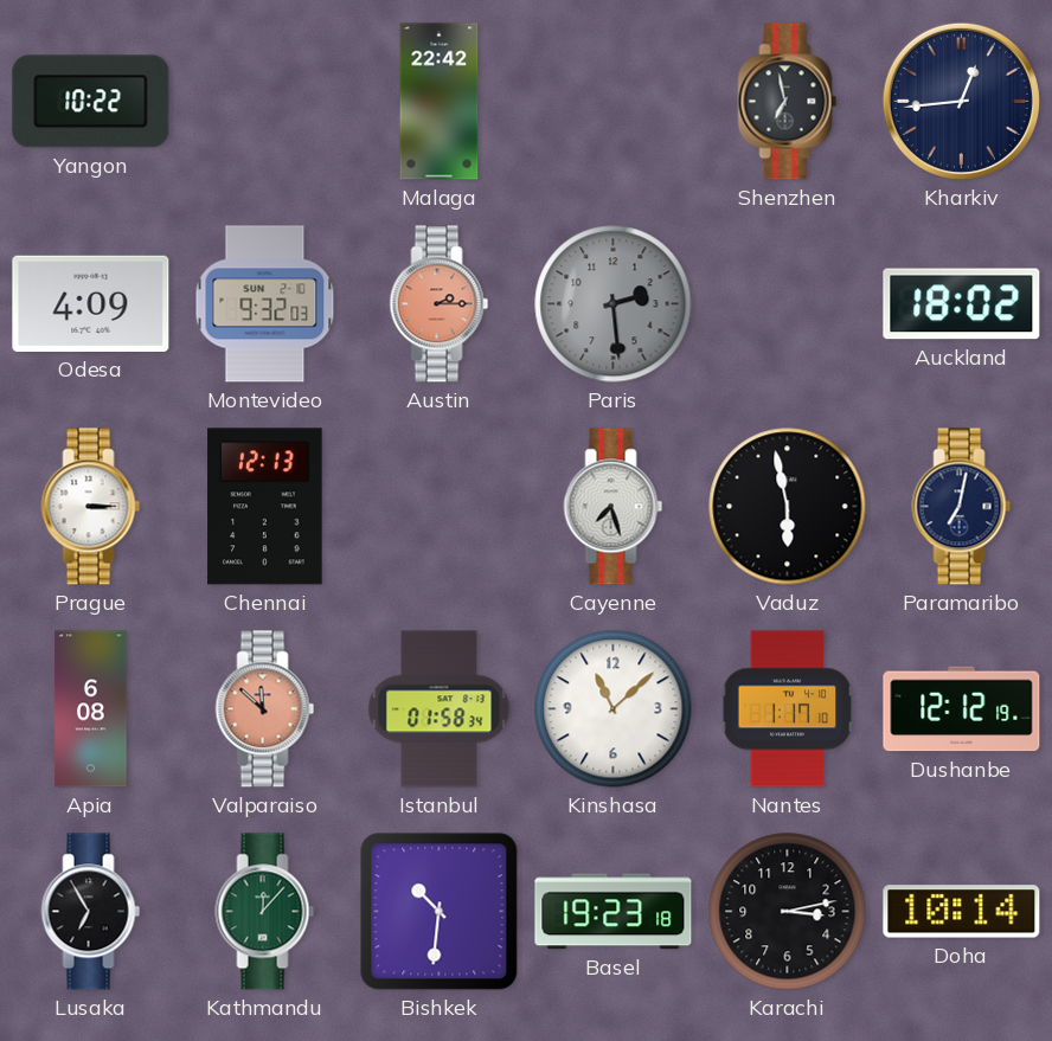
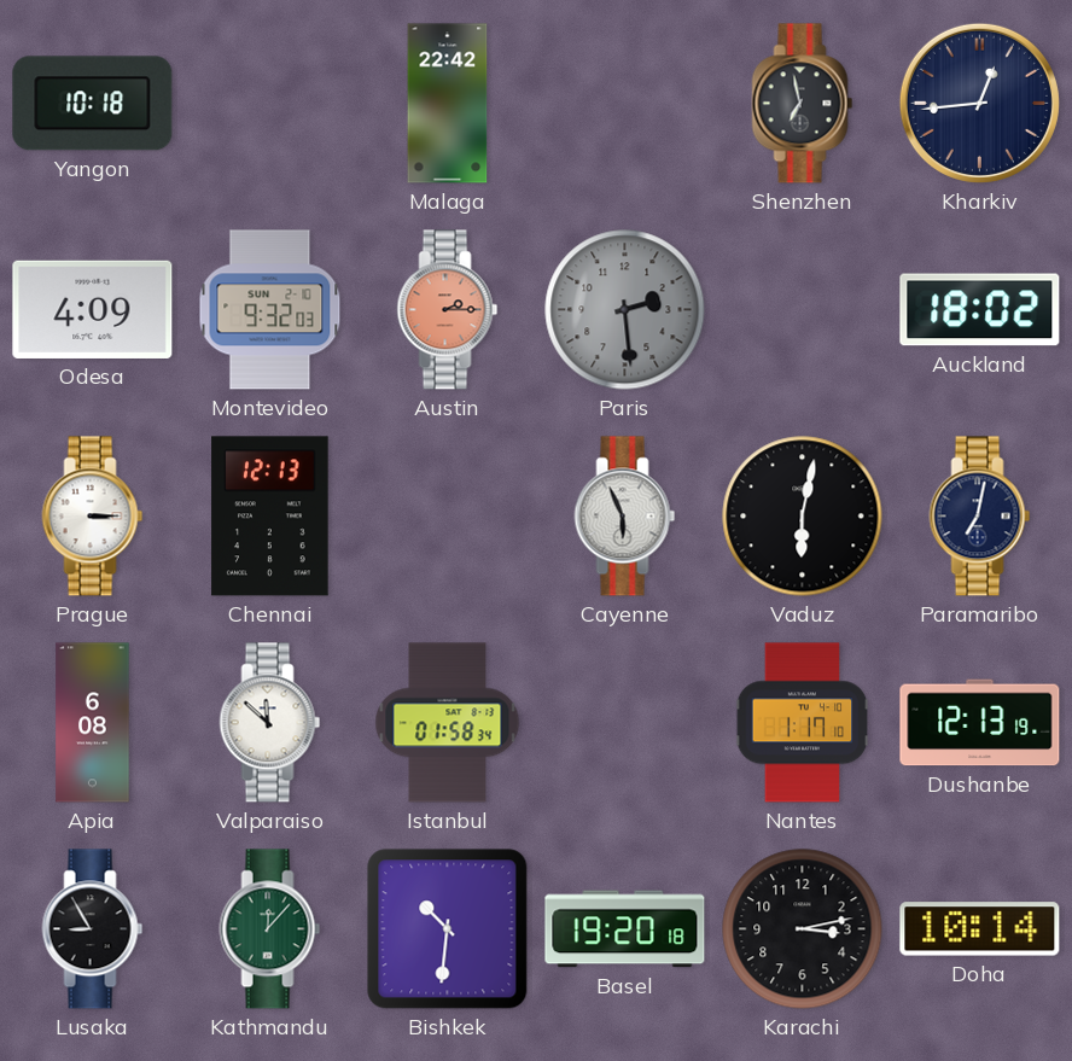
Yangon: 10:22 -> 10:18
Cayenne: 7:27 -> 5:56
Vaduz: 5:58 -> 6:02
Valparaiso dial: salmon -> white
Kinshasa: 11:08 -> none
Dushanbe: 12:12 -> 12:13
Lusaka: 6:55 -> 8:55
Basel: 19:23 -> 19:20
